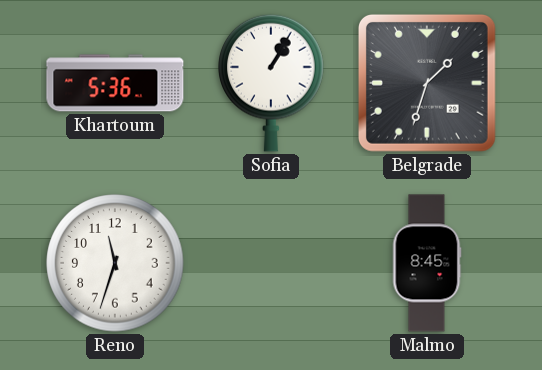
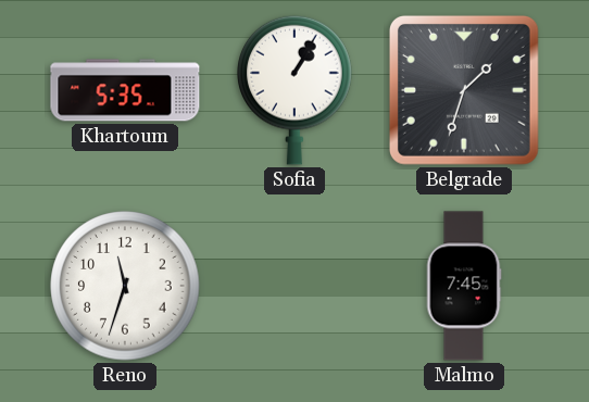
Khartoum: 5:36 -> 5:35
Malmo: 8:45 -> 7:45
